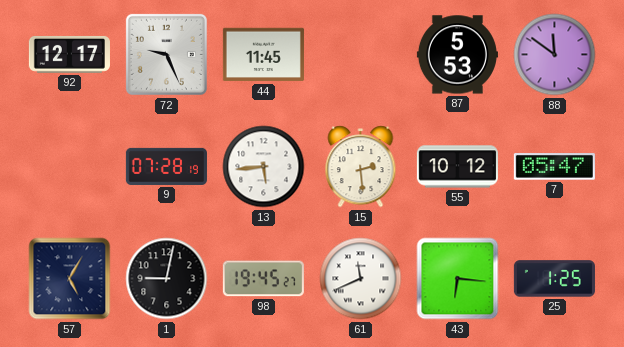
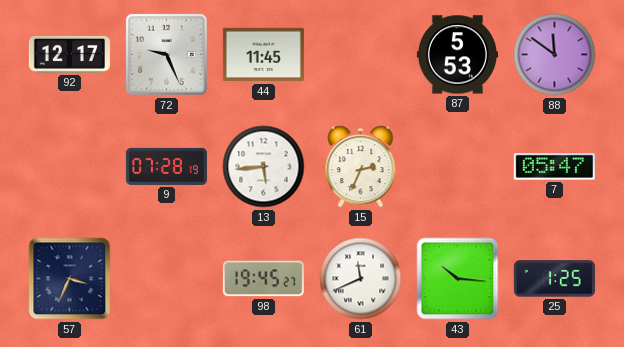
15: 2:29 -> 2:34
55: 10:12 -> none
57: 5:05 -> 3:34
1: 9:02 -> none
43: 6:16 -> 10:16
